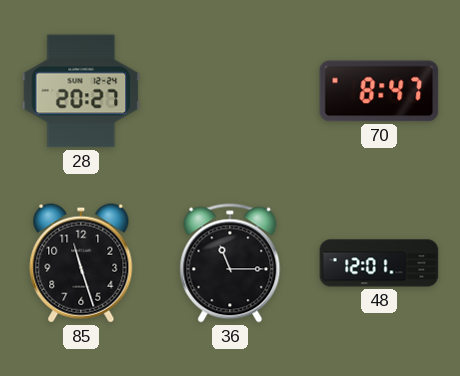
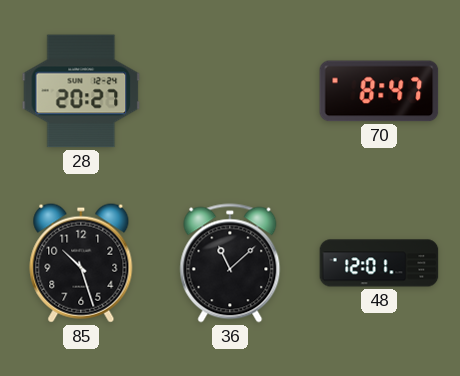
85: 11:27 -> 10:27
36: 11:15 -> 11:08
